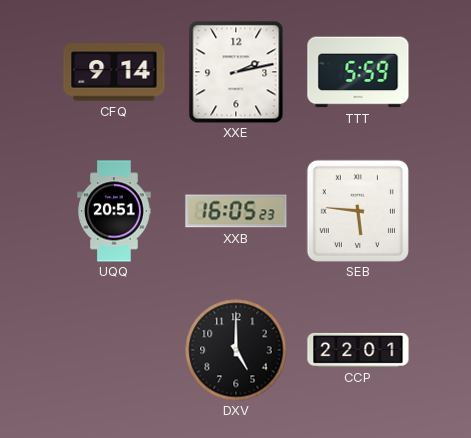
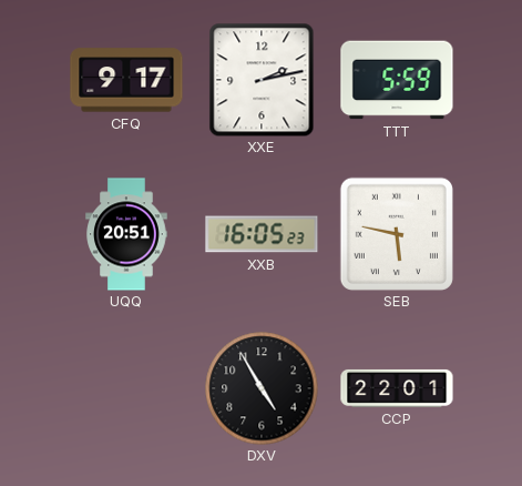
CFQ: 9:14 -> 9:17
SEB: 5:46 -> 5:47
DXV: 5:00 -> 4:55
